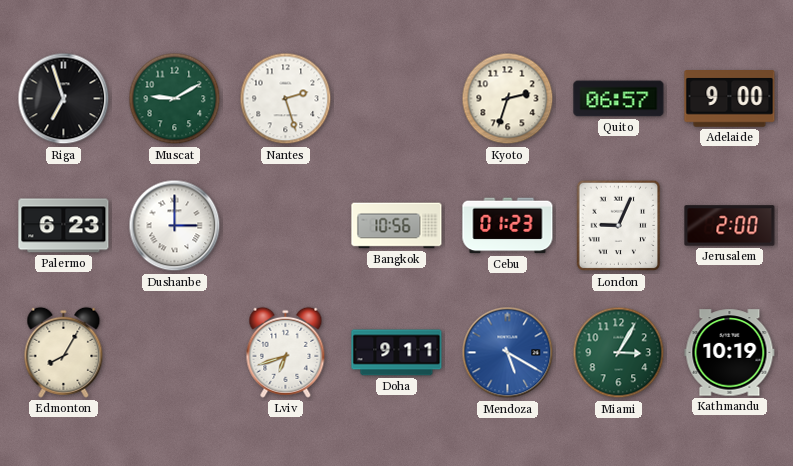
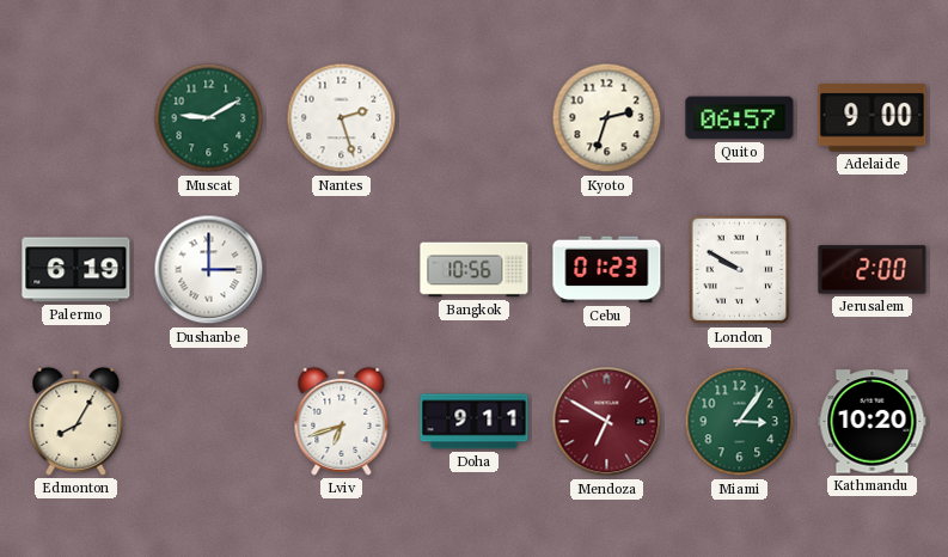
Riga: 6:57 -> none
Palermo: 6:23 -> 6:19
London: 9:04 -> 9:50
Mendoza: 5:20 -> 6:50
Mendoza dial: blue -> burgundy
Miami: 3:05 -> 3:06
Kathmandu: 10:19 -> 10:20
